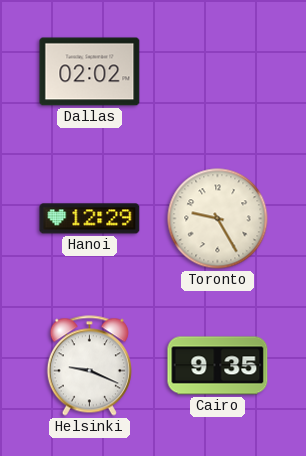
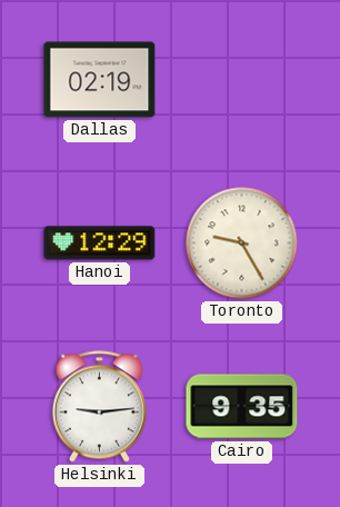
Dallas: 02:02 -> 02:19
Helsinki: 9:19 -> 9:14
